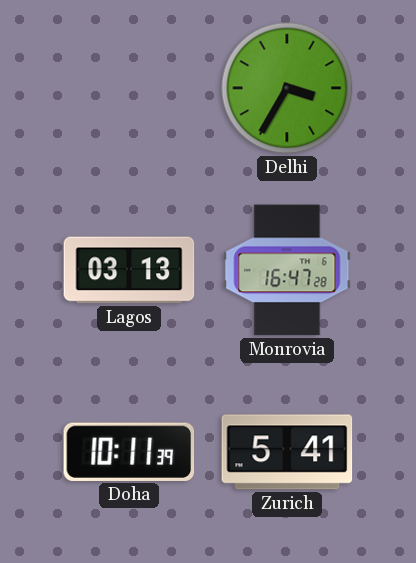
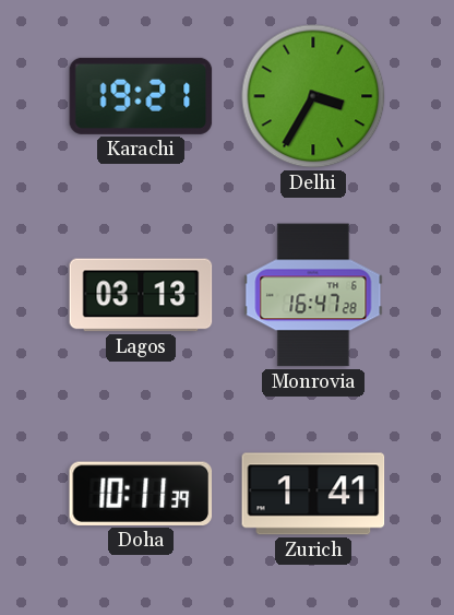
Karachi: none -> 19:21
Zurich: 5:41 -> 1:41
